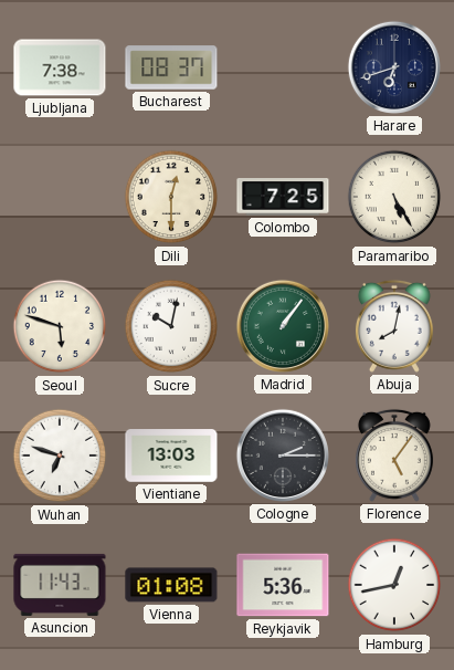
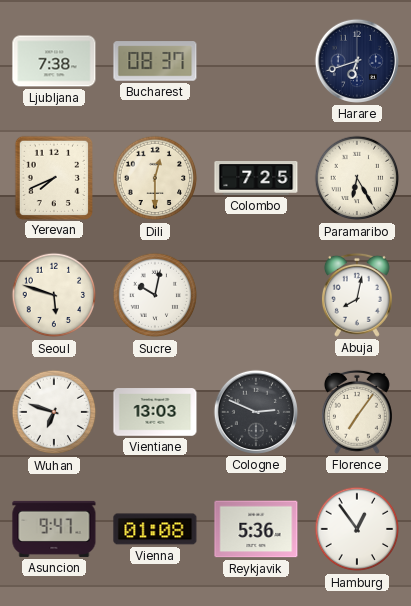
Yerevan: none -> 7:41
Paramaribo: 5:25 -> 6:25
Madrid: 1:06 -> none
Cologne: 2:15 -> 2:49
Florence: 5:06 -> 7:06
Asuncion: 11:43 -> 9:47
Hamburg: 12:43 -> 12:54
